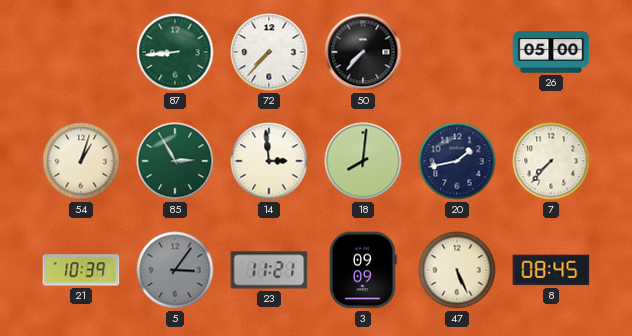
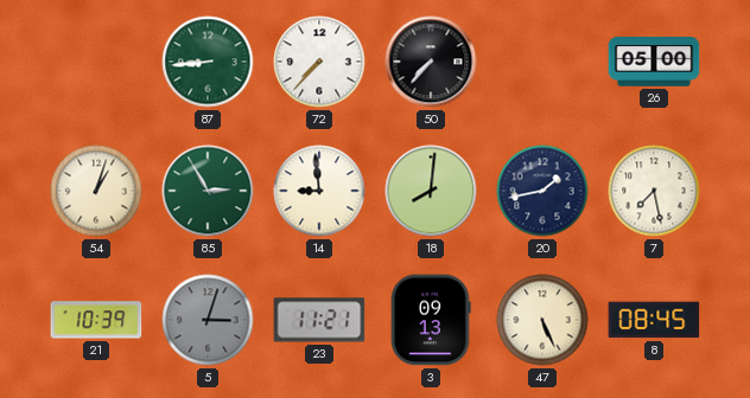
14: 2:59 -> 8:59
7: 7:37 -> 7:28
5: 3:06 -> 3:03
3: 09:09 -> 09:13
